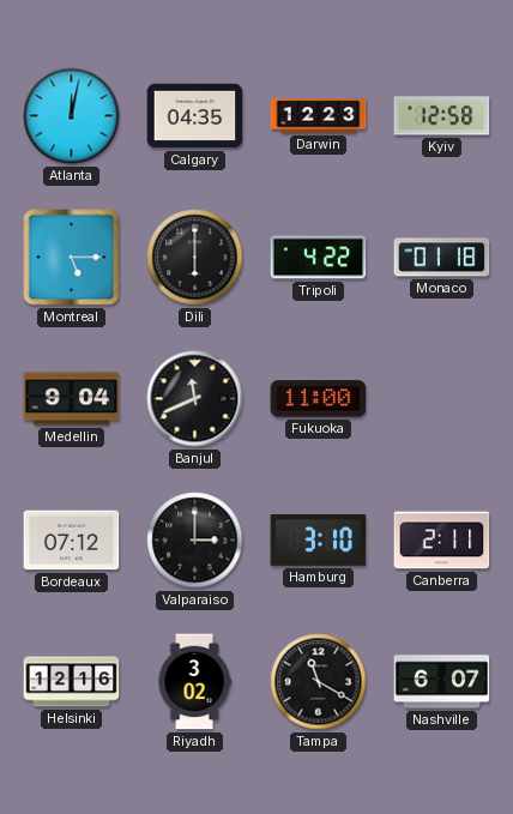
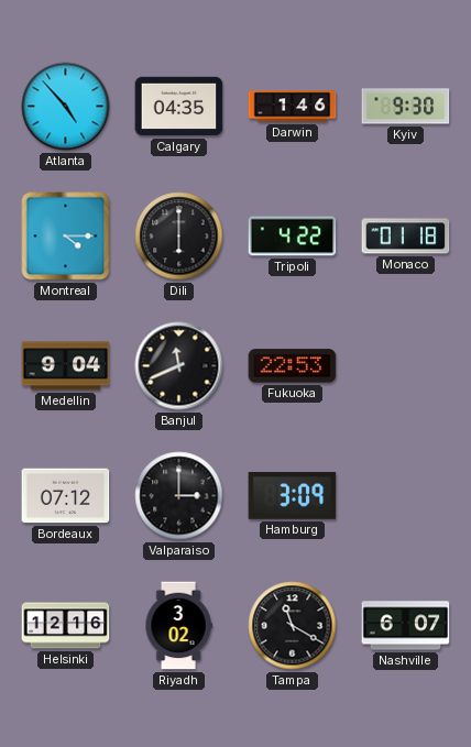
Atlanta: 12:02 -> 4:53
Darwin: 12:23 -> 1:46
Kyiv: 12:58 -> 9:30
Montreal: 5:15 -> 4:15
Fukuoka: 11:00 -> 22:53
Hamburg: 3:10 -> 3:09
Canberra: 2:11 -> none
